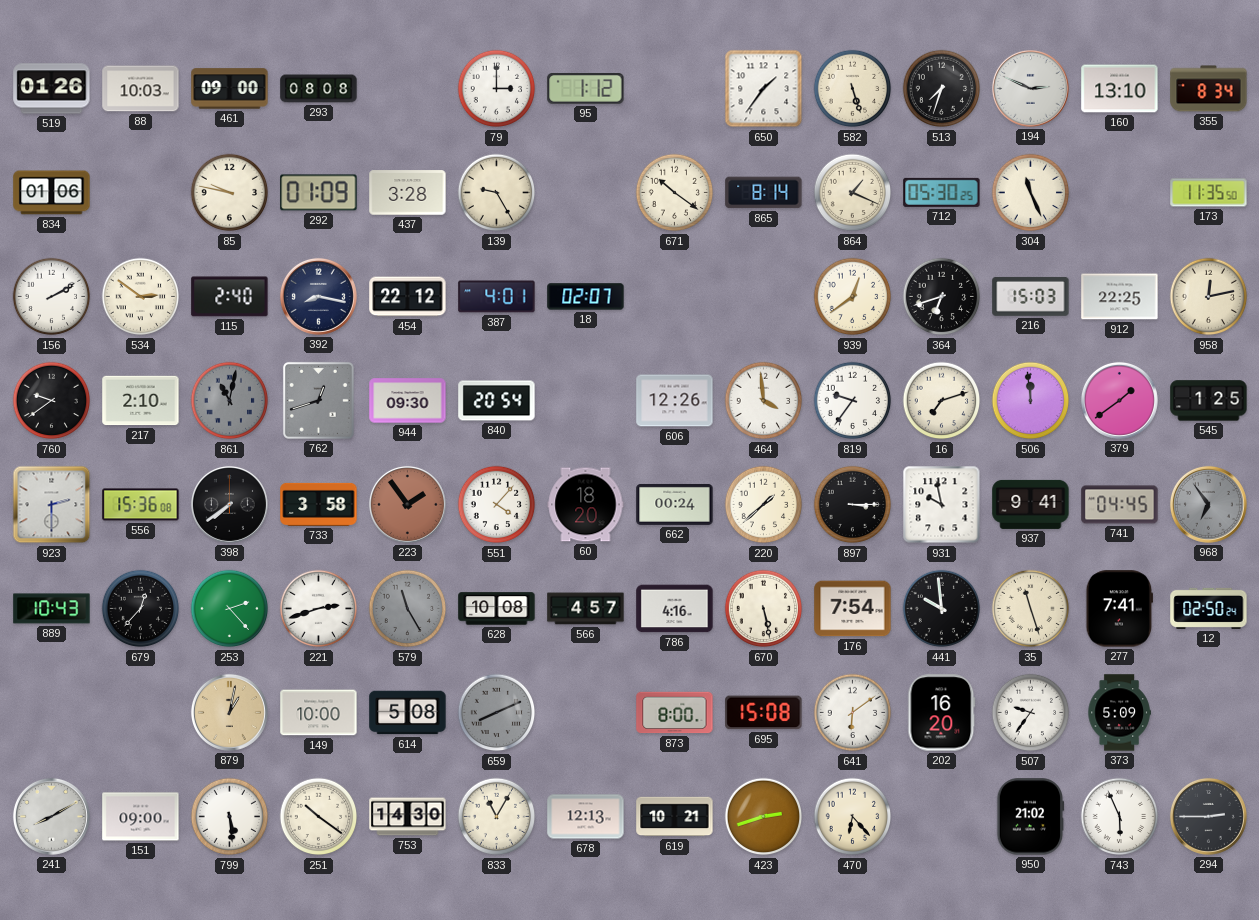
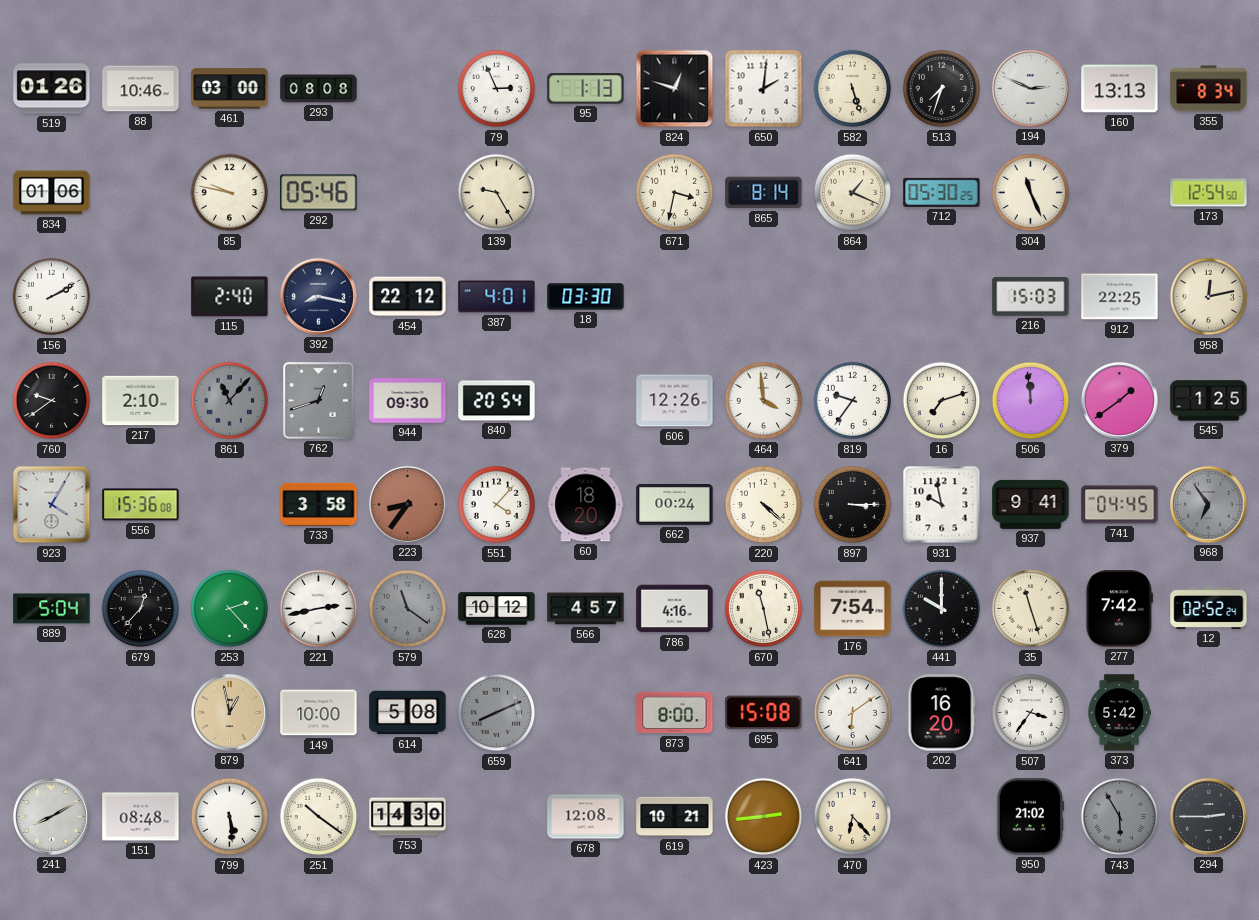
88: 10:03 -> 10:46
461: 09:00 -> 03:00
79: 3:00 -> 2:56
95: 1:12 -> 1:13
824: none -> 12:48
650: 1:36 -> 2:01
160: 13:10 -> 13:13
292: 01:09 -> 05:46
437: 3:28 -> none
671: 10:21 -> 3:32
173: 11:35 -> 12:54
534: 2:51 -> none
18: 02:07 -> 03:30
939: 12:39 -> none
364: 6:42 -> none
861: 11:02 -> 11:07
923: 2:30 -> 4:05
398: 7:39 -> none
223: 1:54 -> 8:36
220: 1:38 -> 4:22
889: 10:43 -> 5:04
221: 2:42 -> 2:43
579: 11:25 -> 11:21
628: 10:08 -> 10:12
670: 5:28 -> 11:28
441: 9:59 -> 10:00
277: 7:41 -> 7:42
12: 02:50 -> 02:52
879: 1:02 -> 12:58
507: 9:36 -> 3:36
373: 5:09 -> 5:42
151: 09:00 -> 08:48
833: 11:05 -> none
678: 12:13 -> 12:08
423: 2:42 -> 2:44
743: 5:56 -> 5:55
743 dial: white -> grey
